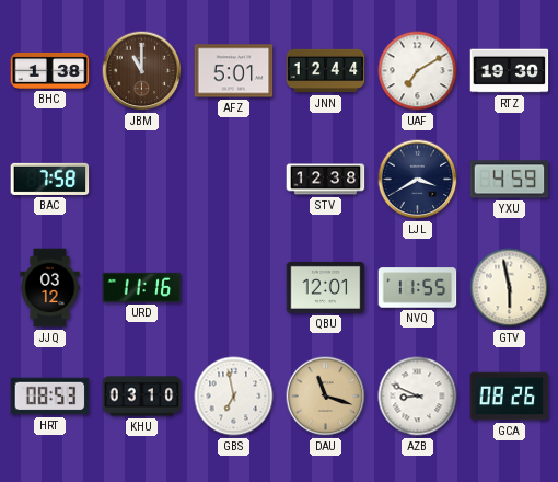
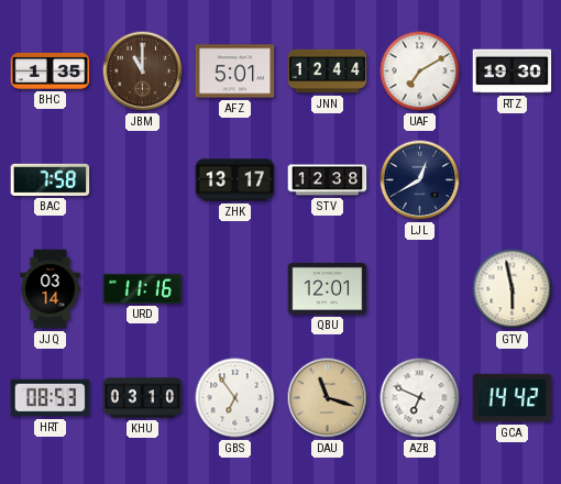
BHC: 1:38 -> 1:35
ZHK: none -> 13:17
LJL: 3:40 -> 12:40
YXU: 4:59 -> none
JJQ: 03:12 -> 03:14
NVQ: 11:55 -> none
GBS: 6:58 -> 6:54
AZB: 8:49 -> 6:49
GCA: 08:26 -> 14:42
